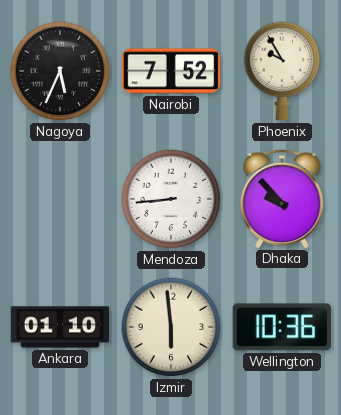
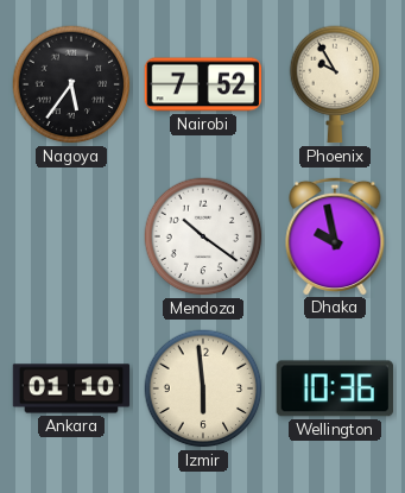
Nagoya: 5:34 -> 5:36
Mendoza: 8:44 -> 10:21
Dhaka: 9:53 -> 9:58
